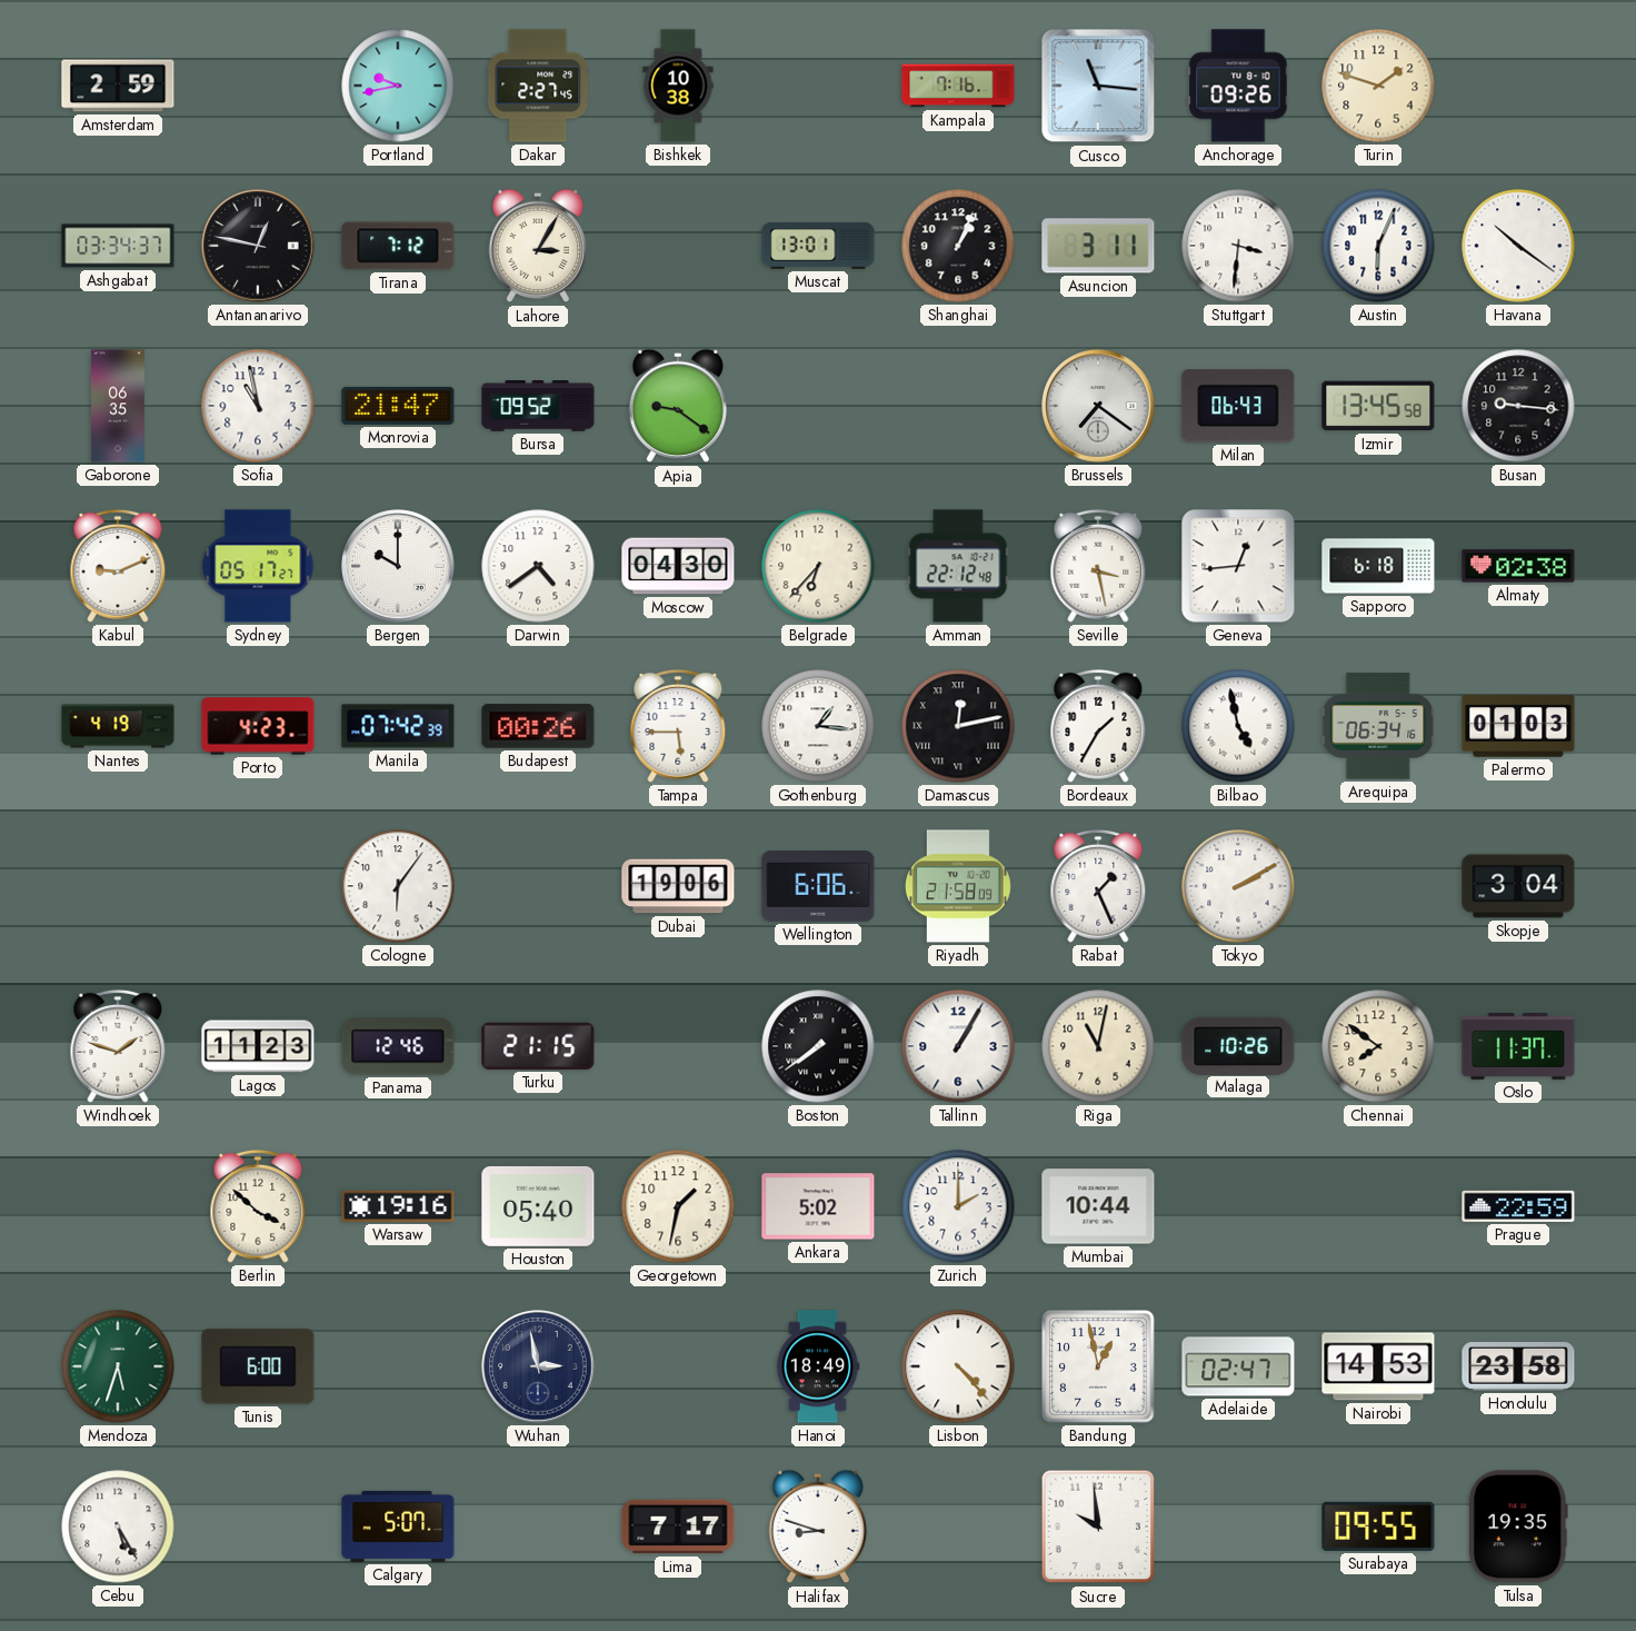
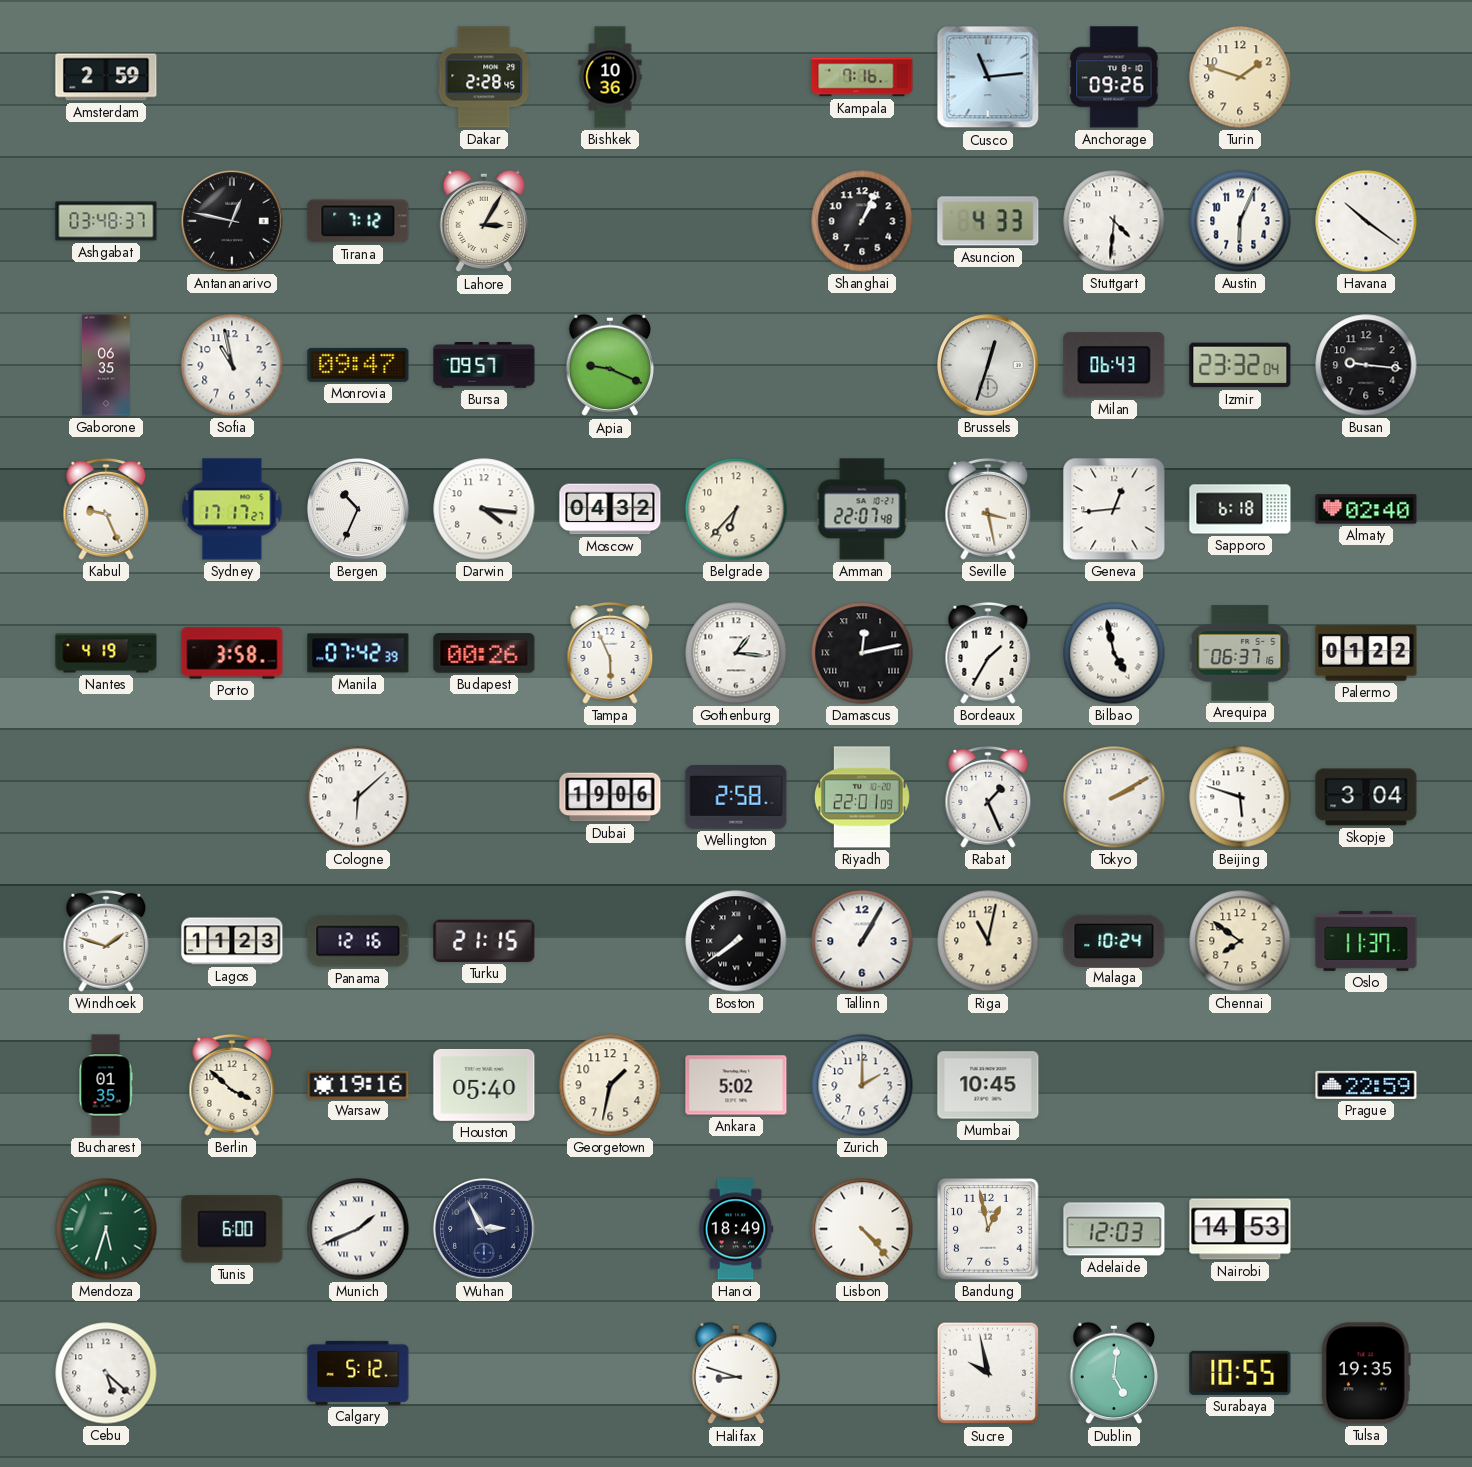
Portland: 9:43 -> none
Dakar: 2:27 -> 2:28
Bishkek: 10:38 -> 10:36
Cusco: 11:16 -> 11:14
Ashgabat: 03:34 -> 03:48
Muscat: 13:01 -> none
Asuncion: 3:11 -> 4:33
Stuttgart: 3:31 -> 4:31
Monrovia: 21:47 -> 09:47
Bursa: 09:52 -> 09:57
Apia: 9:21 -> 9:19
Brussels: 7:21 -> 12:33
Izmir: 13:45 -> 23:32
Kabul: 9:11 -> 9:26
Sydney: 05:17 -> 17:17
Bergen: 10:00 -> 10:34
Darwin: 4:39 -> 4:16
Moscow: 04:30 -> 04:32
Amman: 22:12 -> 22:07
Almaty: 02:38 -> 02:40
Porto: 4:23 -> 3:58
Tampa: 5:45 -> 5:56
Arequipa: 06:34 -> 06:37
Palermo: 01:03 -> 01:22
Cologne: 6:06 -> 6:08
Wellington: 6:06 -> 2:58
Riyadh: 21:58 -> 22:01
Beijing: none -> 5:48
Panama: 12:46 -> 12:16
Malaga: 10:26 -> 10:24
Bucharest: none -> 01:35
Mumbai: 10:44 -> 10:45
Munich: none -> 1:41
Wuhan: 2:58 -> 2:55
Adelaide: 02:47 -> 12:03
Honolulu: 23:58 -> none
Cebu: 5:25 -> 5:22
Calgary: 5:07 -> 5:12
Lima: 7:17 -> none
Sucre: 9:59 -> 9:58
Dublin: none -> 5:01
Surabaya: 09:55 -> 10:55
